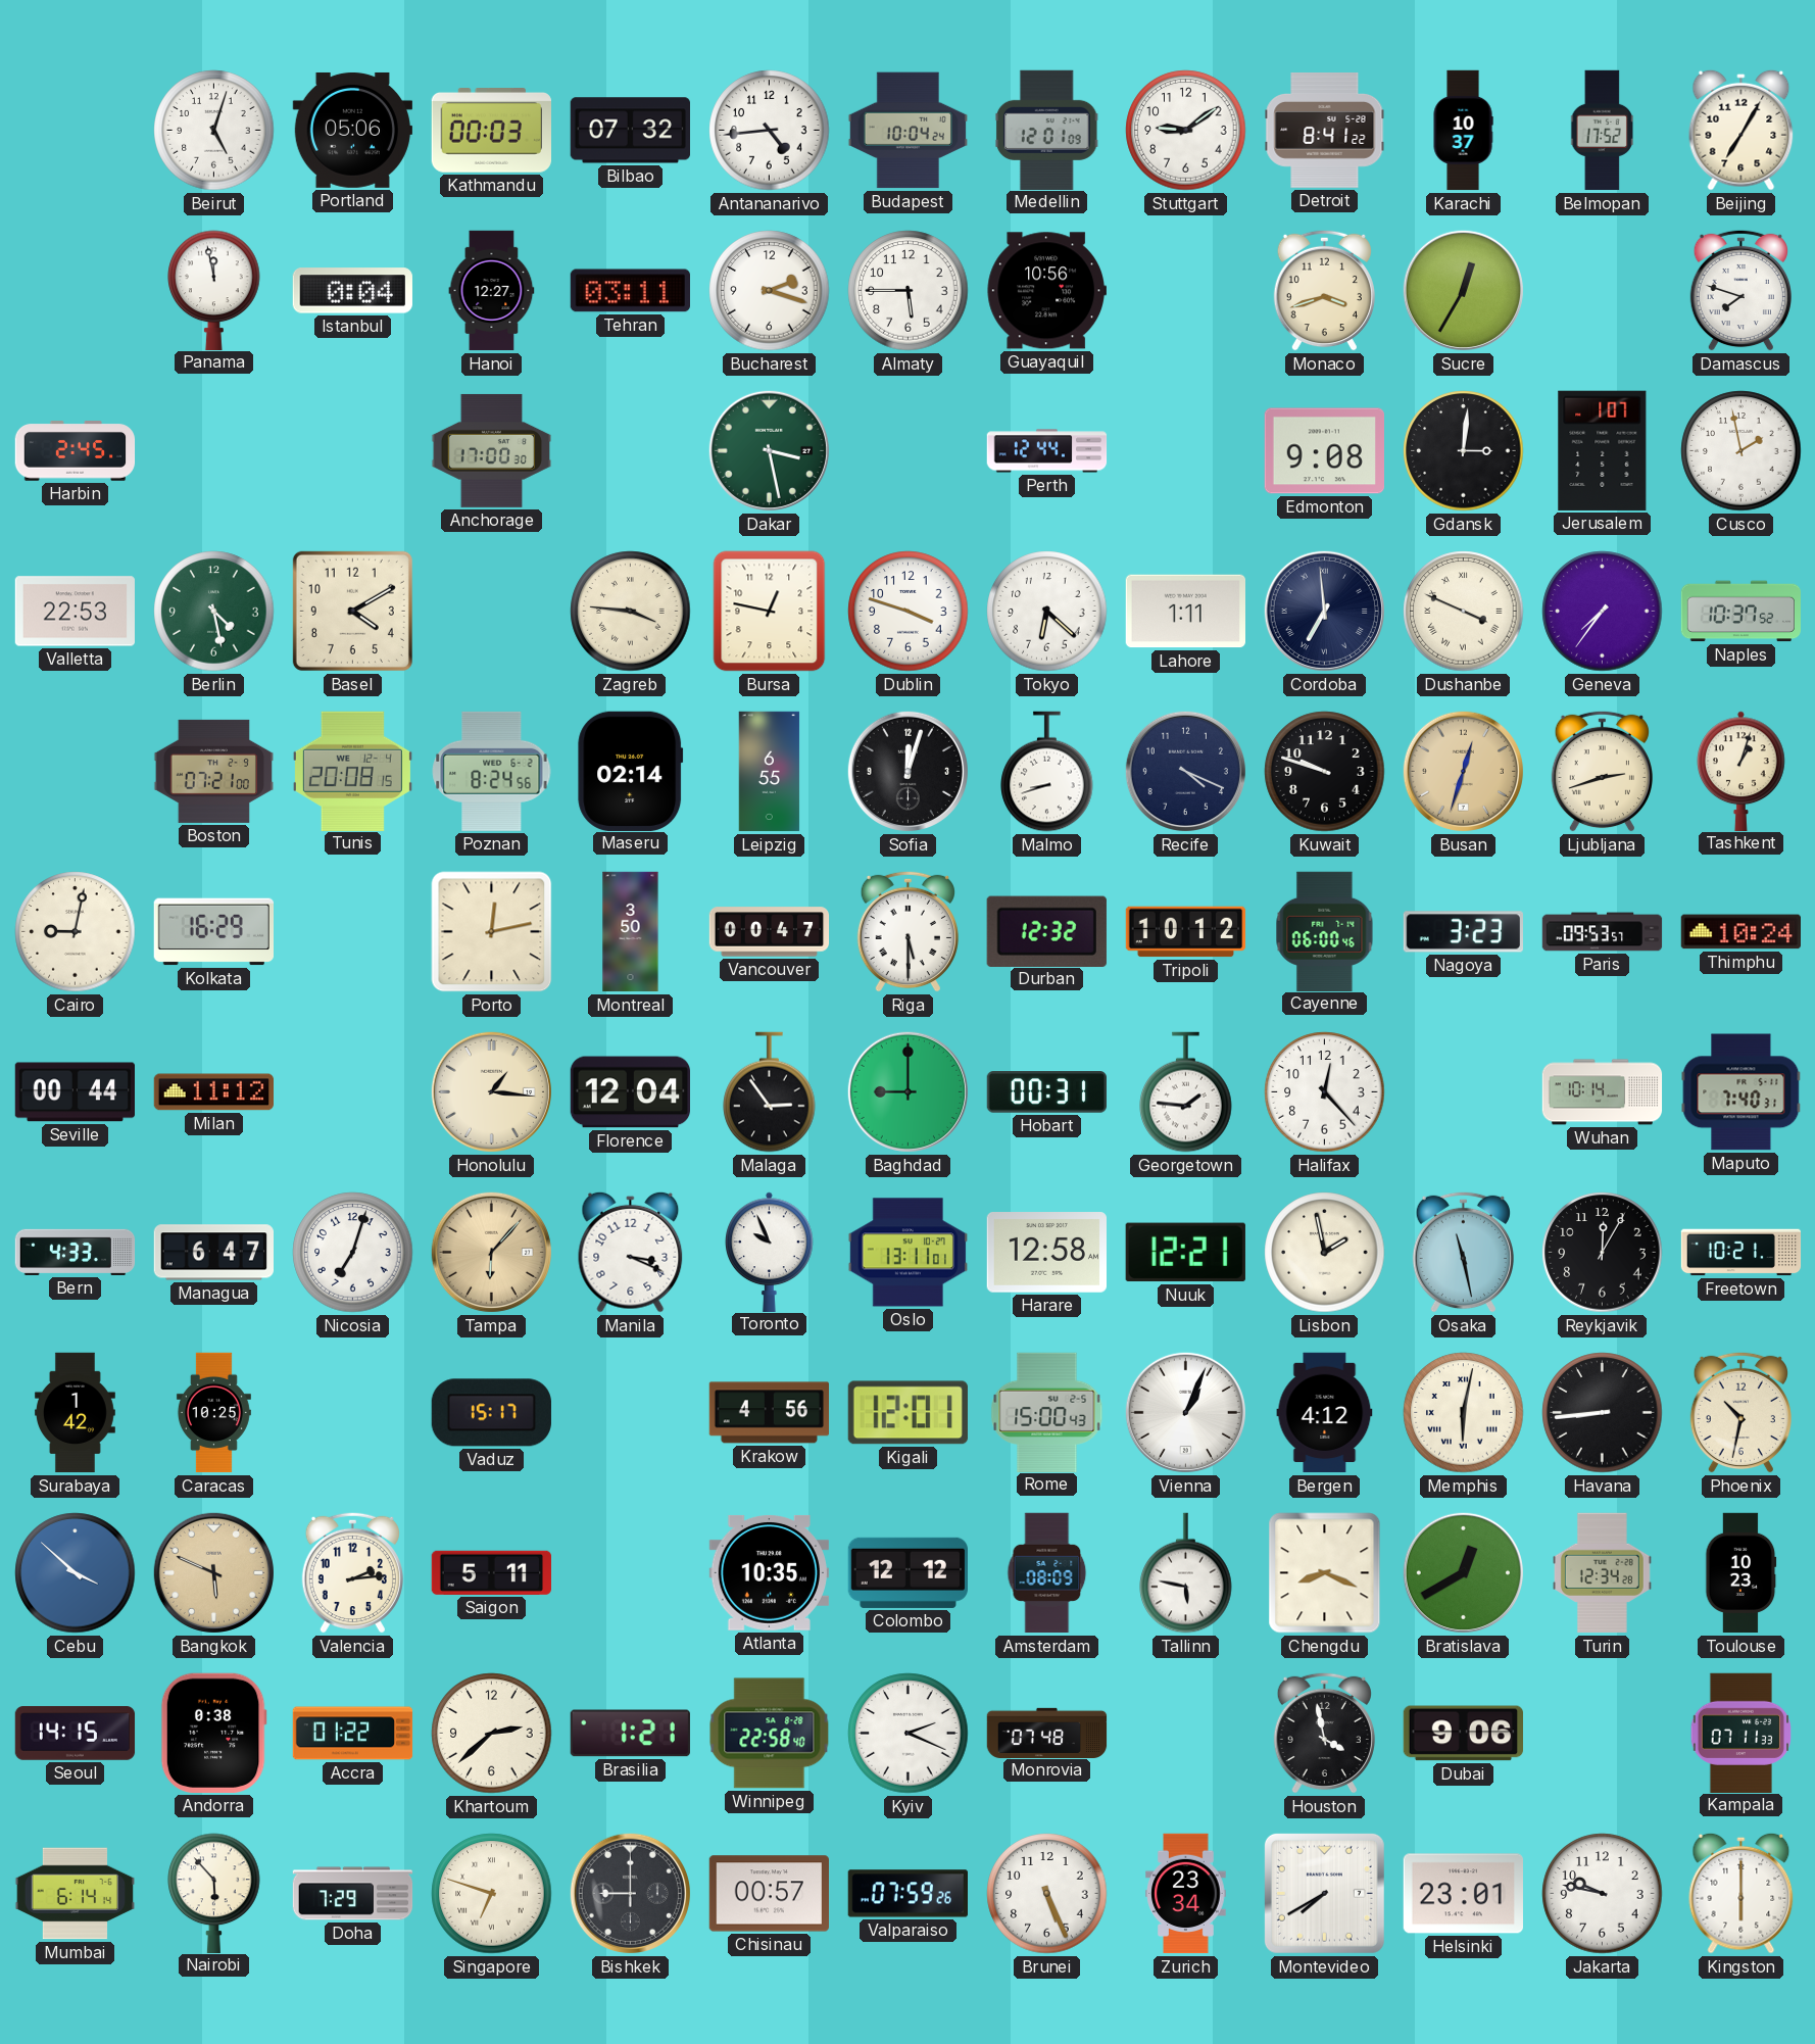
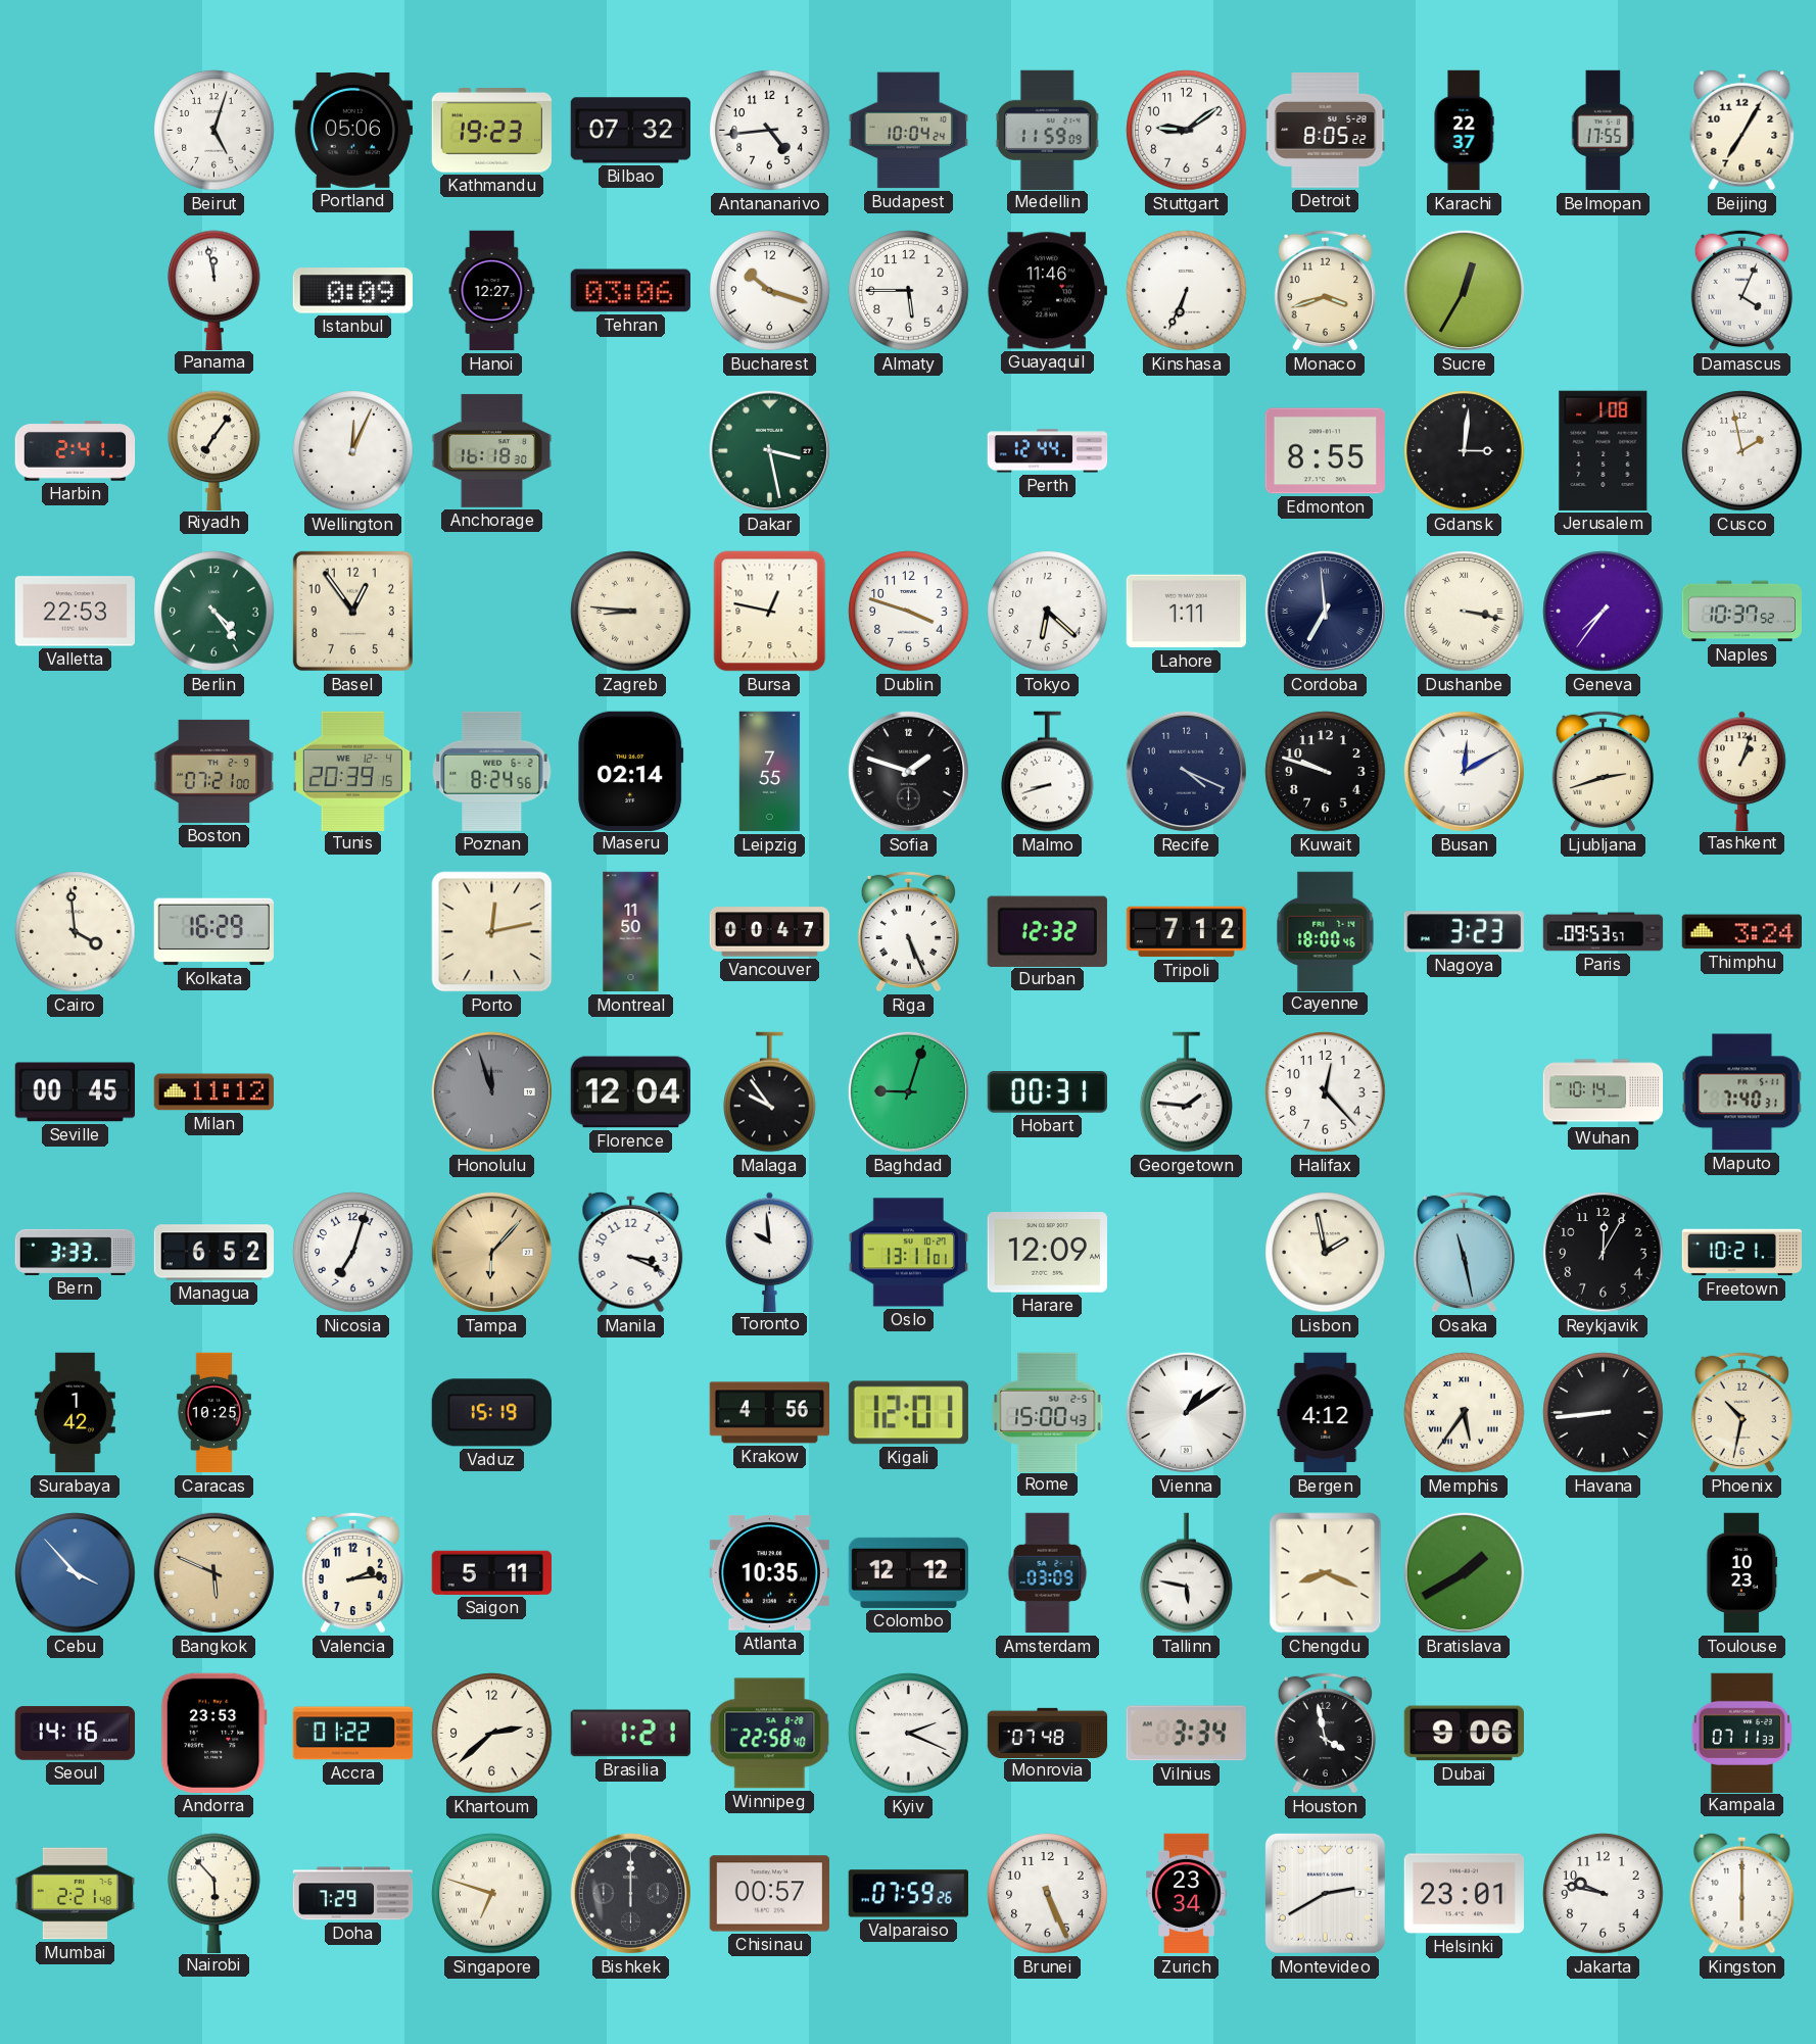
Kathmandu: 00:03 -> 19:23
Medellin: 12:01 -> 11:59
Detroit: 8:41 -> 8:05
Karachi: 10:37 -> 22:37
Belmopan: 17:52 -> 17:55
Istanbul: 0:04 -> 0:09
Tehran: 03:11 -> 03:06
Bucharest: 2:18 -> 10:18
Guayaquil: 10:56 -> 11:46
Kinshasa: none -> 6:34
Damascus: 7:48 -> 4:04
Harbin: 2:45 -> 2:41
Riyadh: none -> 7:06
Wellington: none -> 12:04
Anchorage: 17:00 -> 16:18
Edmonton: 9:08 -> 8:55
Jerusalem: 1:07 -> 1:08
Berlin: 4:28 -> 4:24
Basel: 4:10 -> 12:54
Zagreb: 3:46 -> 8:46
Dushanbe: 3:49 -> 3:17
Tunis: 20:08 -> 20:39
Leipzig: 6:55 -> 7:55
Sofia: 12:03 -> 1:48
Busan: 12:33 -> 12:10
Busan dial: champagne -> white
Cairo: 9:02 -> 3:59
Montreal: 3:50 -> 11:50
Riga: 5:30 -> 5:26
Tripoli: 10:12 -> 7:12
Cayenne: 06:00 -> 18:00
Thimphu: 10:24 -> 3:24
Seville: 00:44 -> 00:45
Honolulu: 1:16 -> 11:57
Honolulu dial: cream -> grey
Malaga: 2:54 -> 9:54
Baghdad: 9:00 -> 9:03
Bern: 4:33 -> 3:33
Managua: 6:47 -> 6:52
Toronto: 9:56 -> 9:59
Harare: 12:58 -> 12:09
Nuuk: 12:21 -> none
Vaduz: 15:17 -> 15:19
Vienna: 1:04 -> 1:09
Memphis: 6:02 -> 5:36
Cebu: 3:52 -> 3:53
Amsterdam: 08:09 -> 03:09
Bratislava: 12:40 -> 1:40
Turin: 12:34 -> none
Seoul: 14:15 -> 14:16
Andorra: 0:38 -> 23:53
Vilnius: none -> 3:34
Mumbai: 6:14 -> 2:21
Bishkek: 9:00 -> 12:00
Montevideo: 7:40 -> 2:40
